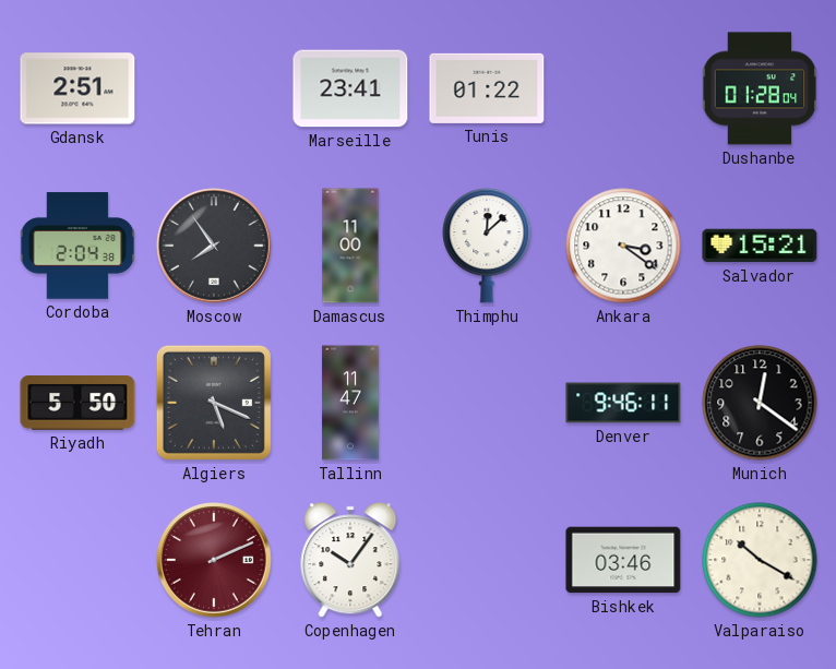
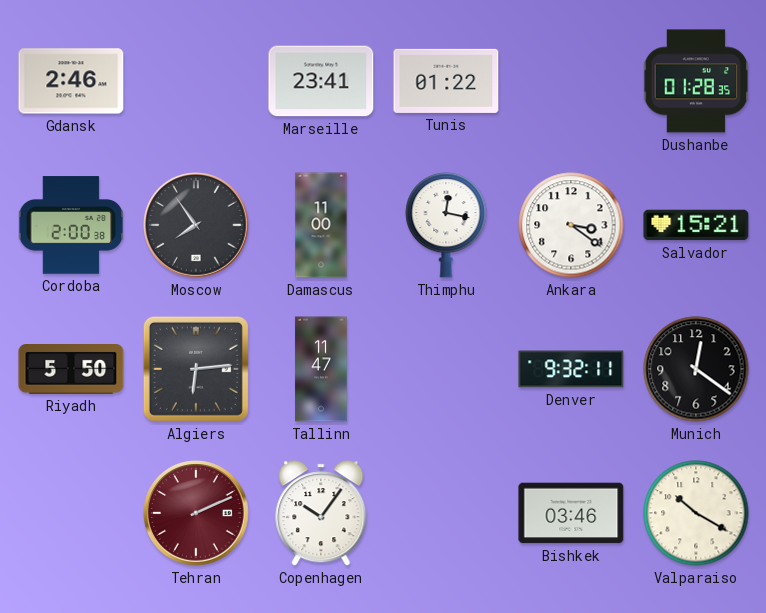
Gdansk: 2:51 -> 2:46
Dushanbe: 01:28:04 -> 01:28:35
Cordoba: 2:04 -> 2:00
Thimphu: 12:08 -> 12:17
Algiers: 5:19 -> 6:14
Denver: 9:46 -> 9:32
